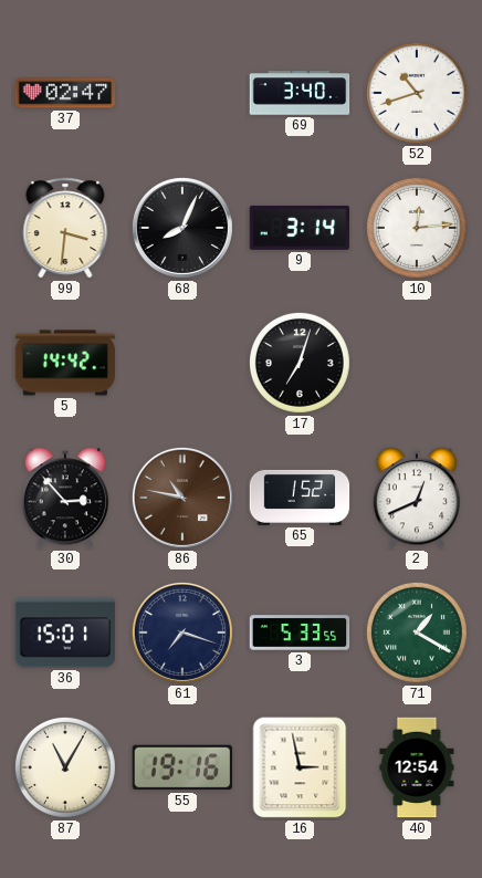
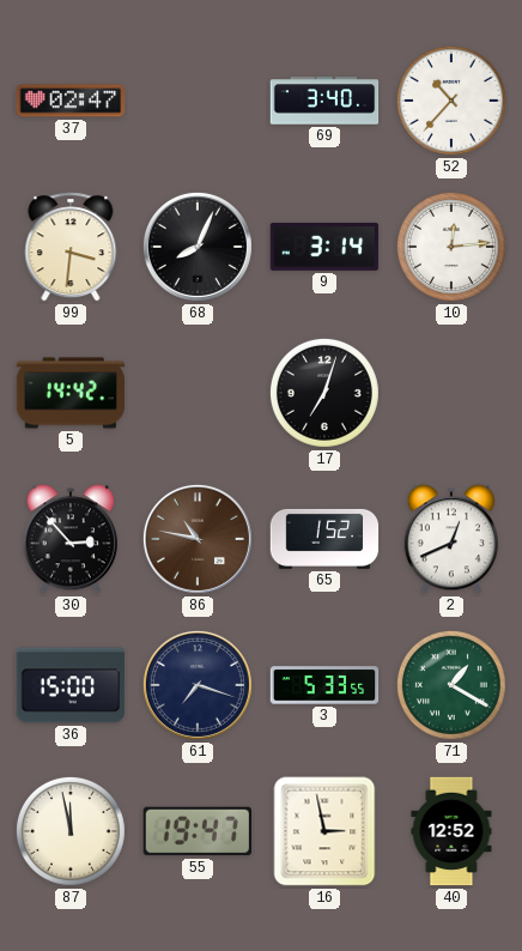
52: 10:42 -> 10:37
36: 15:01 -> 15:00
87: 11:05 -> 11:58
55: 19:16 -> 19:47
40: 12:54 -> 12:52
